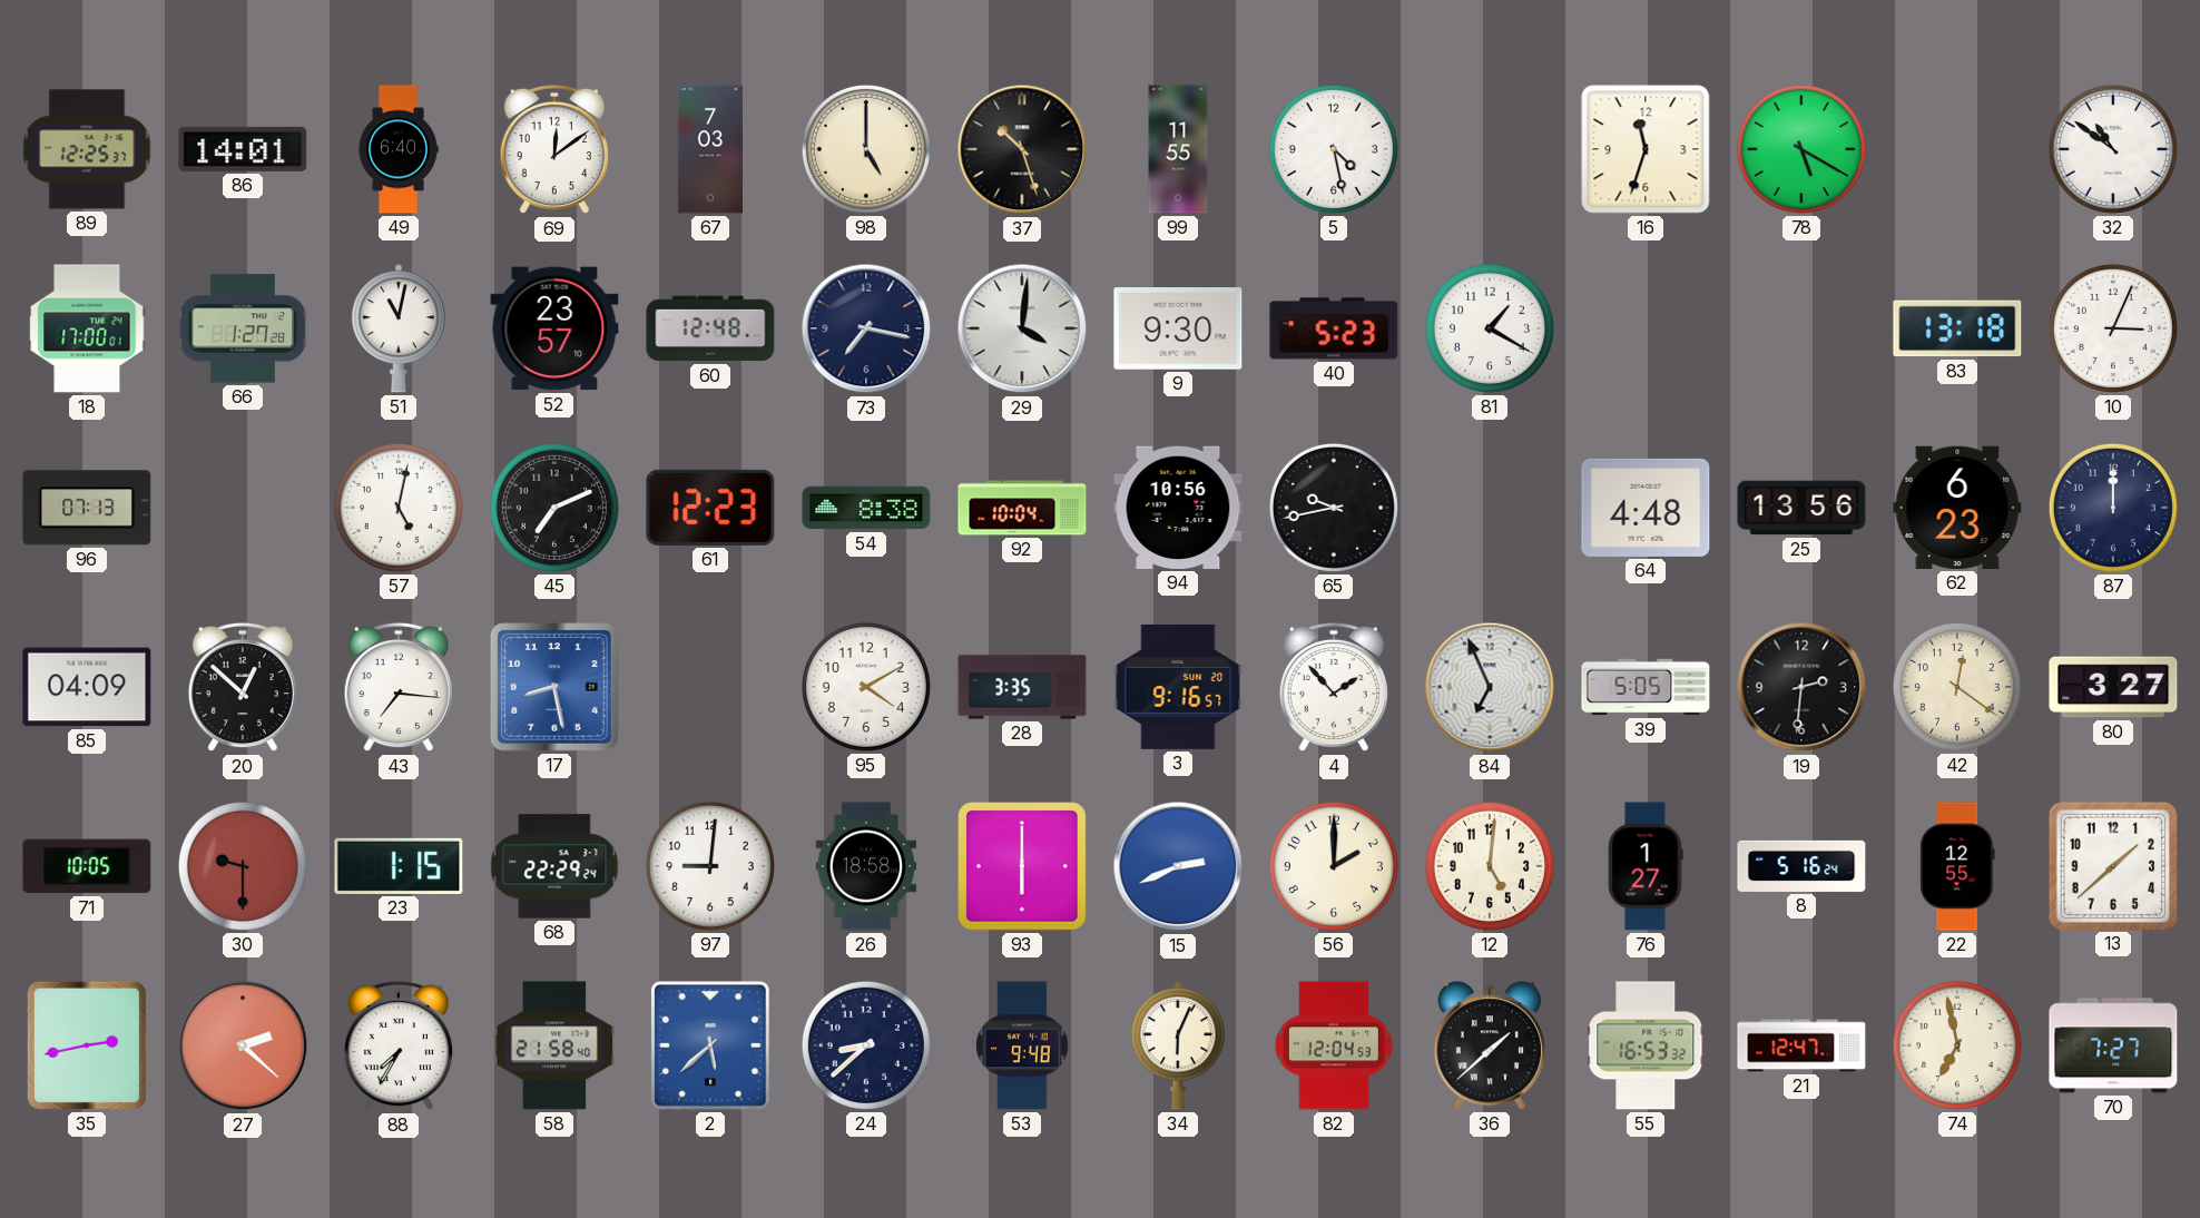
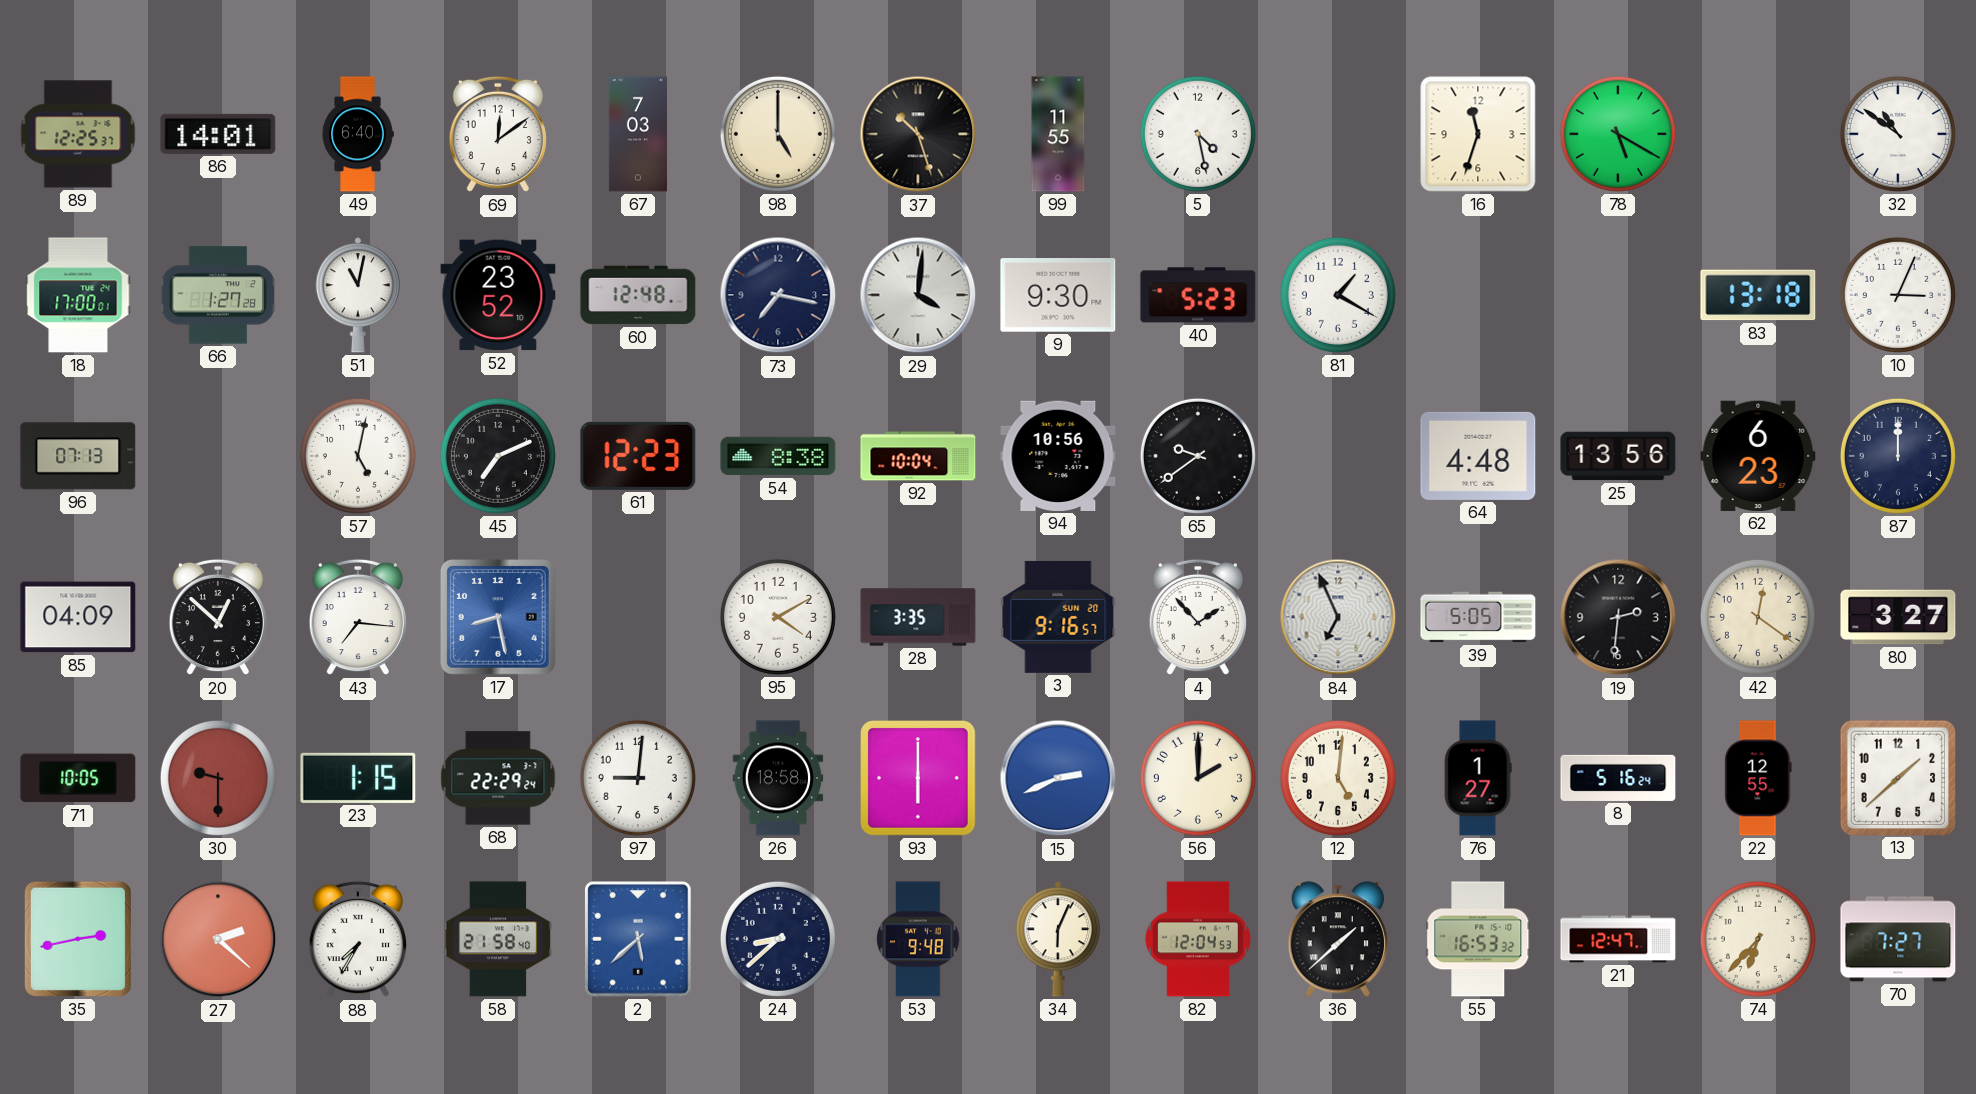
52: 23:57 -> 23:52
65: 9:43 -> 9:39
74: 6:58 -> 6:37
